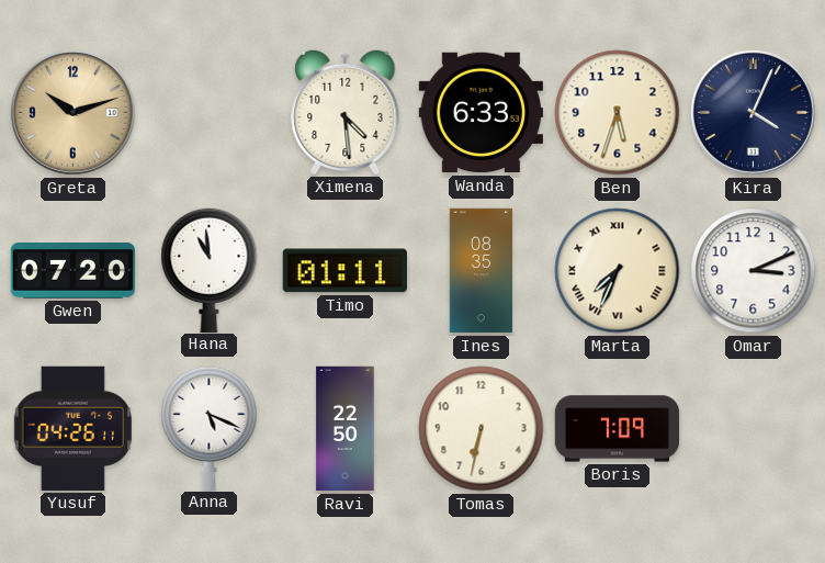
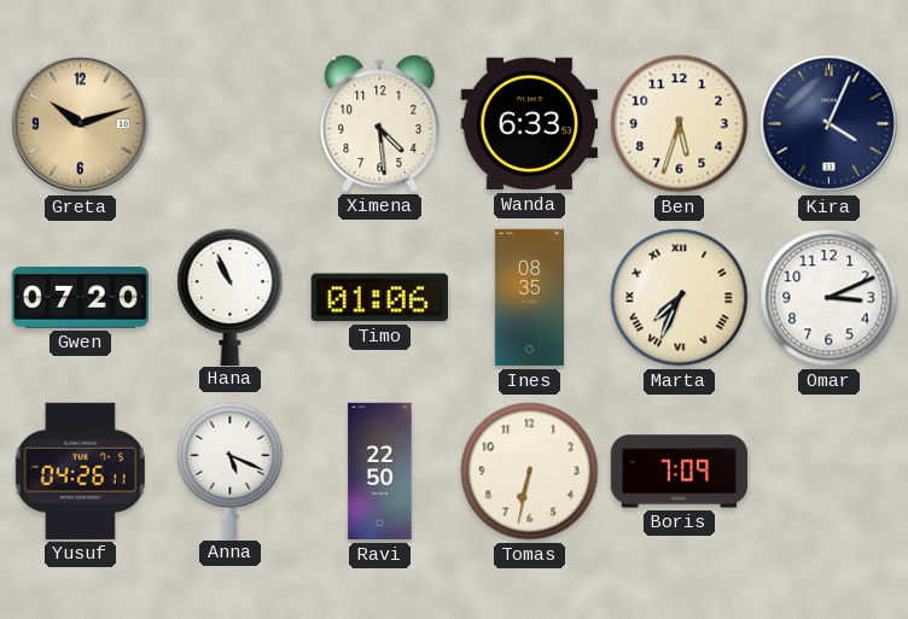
Hana: 10:59 -> 10:56
Timo: 01:11 -> 01:06
